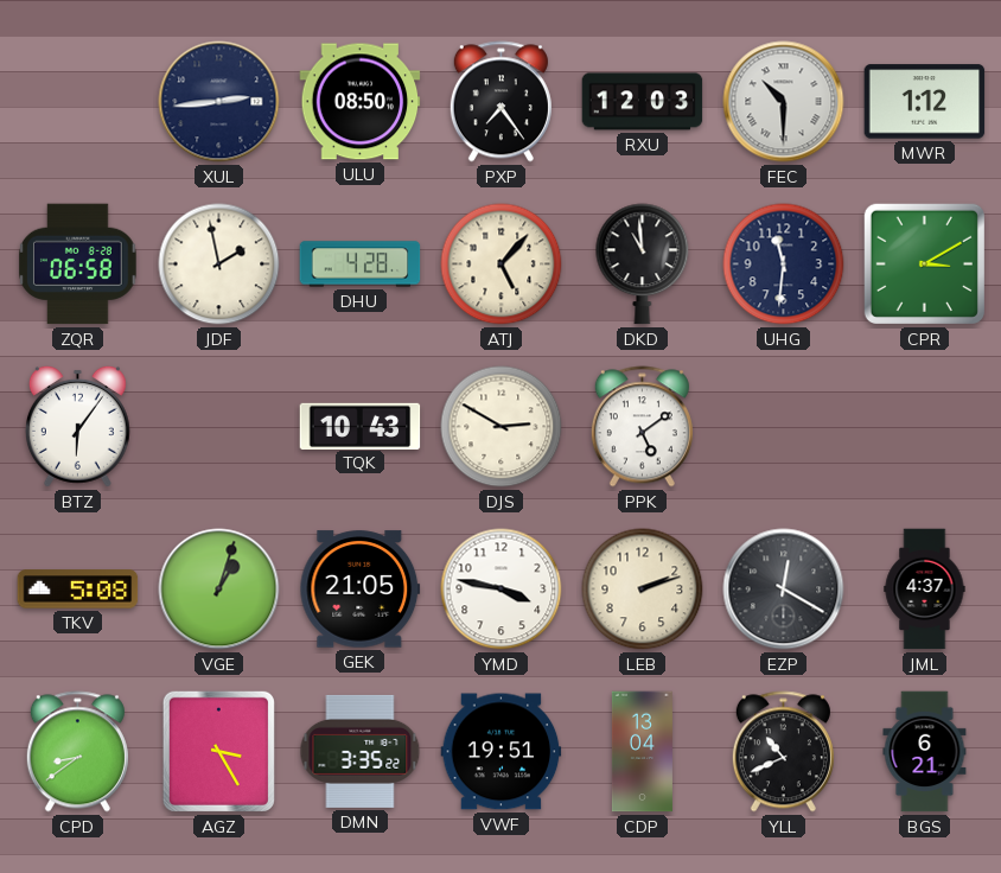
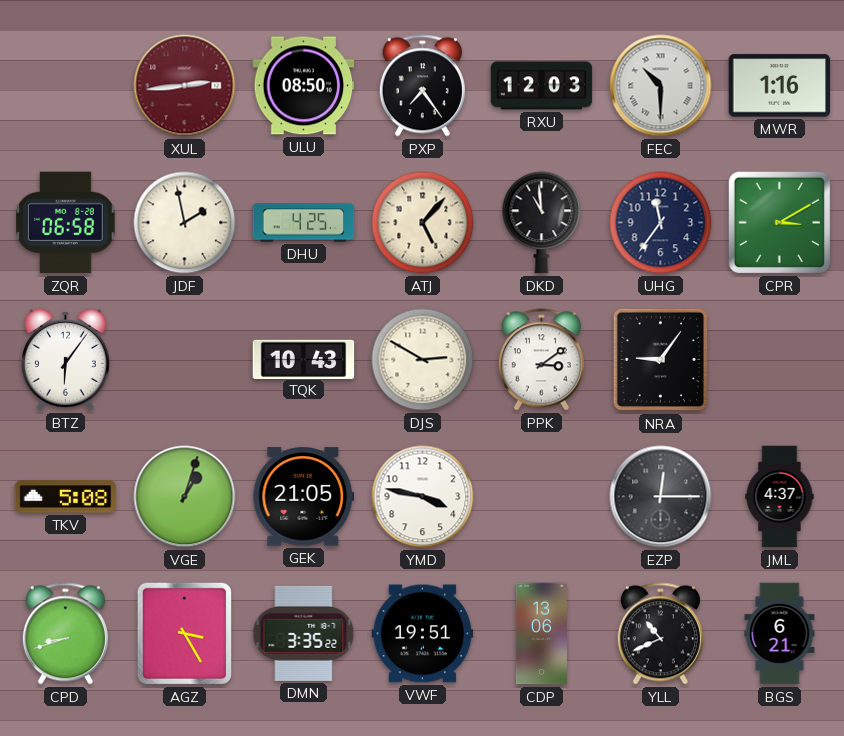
XUL dial: navy -> burgundy
MWR: 1:12 -> 1:16
DHU: 4:28 -> 4:25
UHG: 11:31 -> 11:36
PPK: 5:09 -> 3:09
NRA: none -> 9:06
LEB: 2:12 -> none
EZP: 12:20 -> 12:15
CPD: 8:39 -> 8:42
CDP: 13:04 -> 13:06
